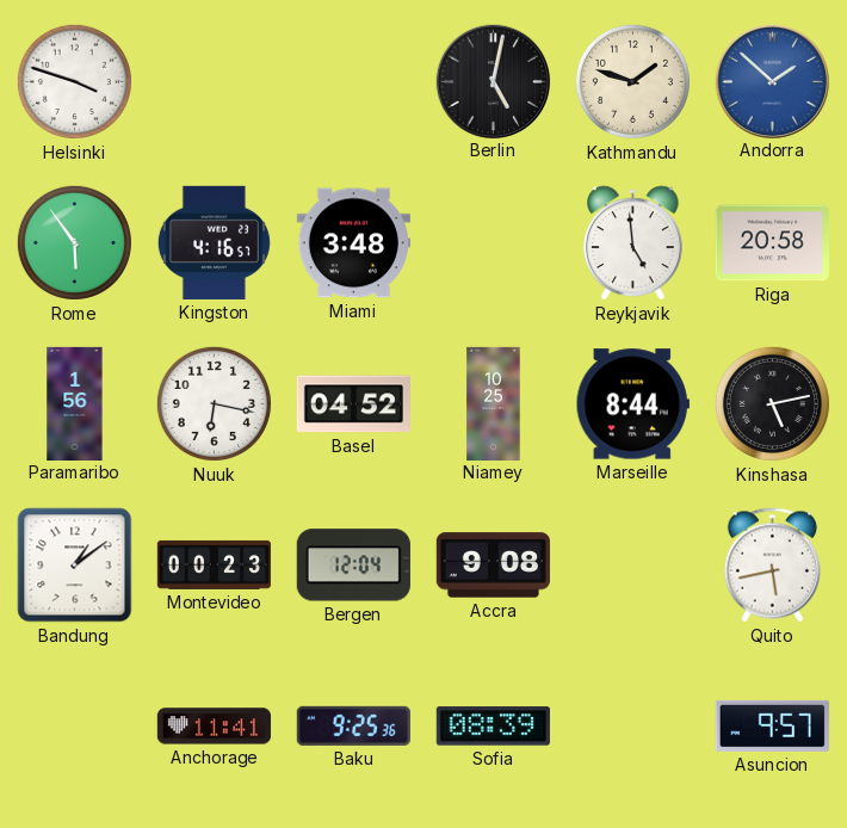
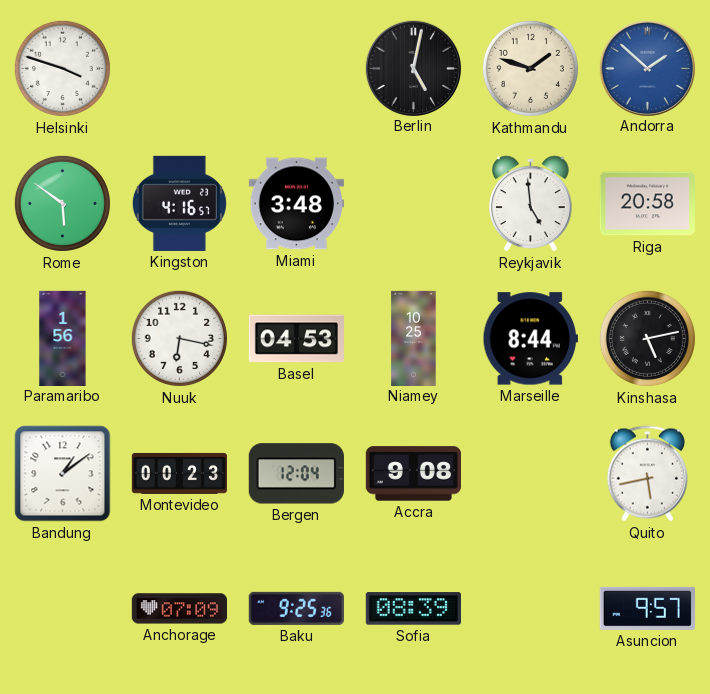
Rome: 5:54 -> 5:51
Basel: 04:52 -> 04:53
Anchorage: 11:41 -> 07:09
